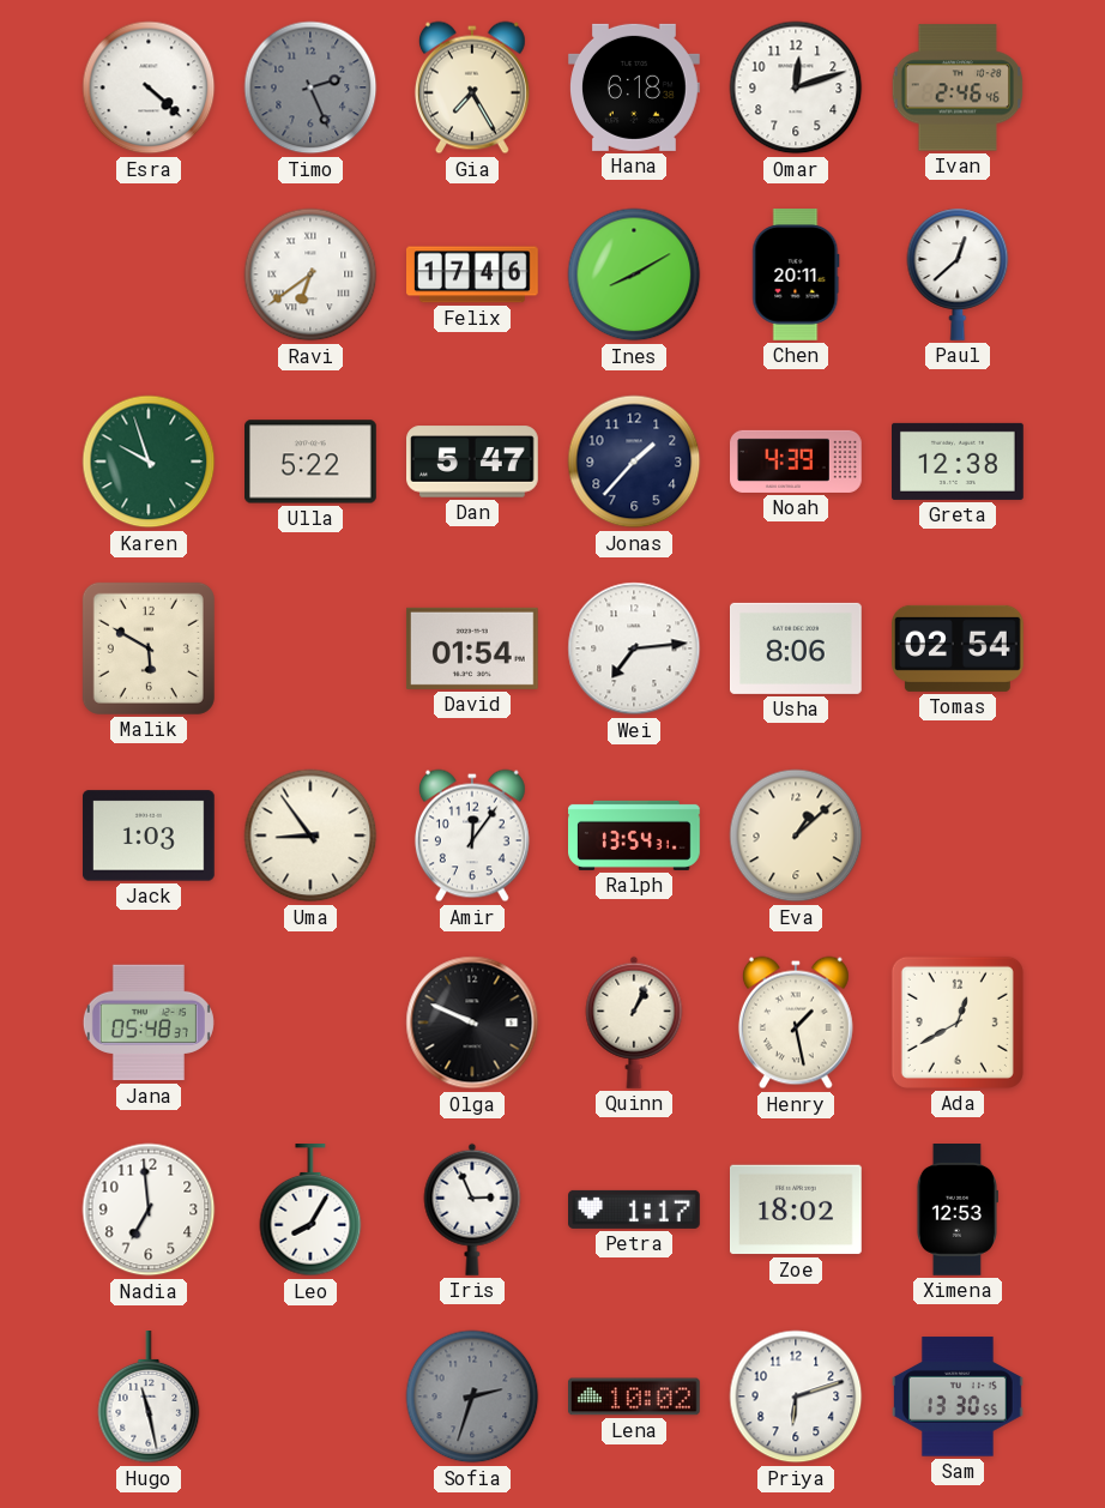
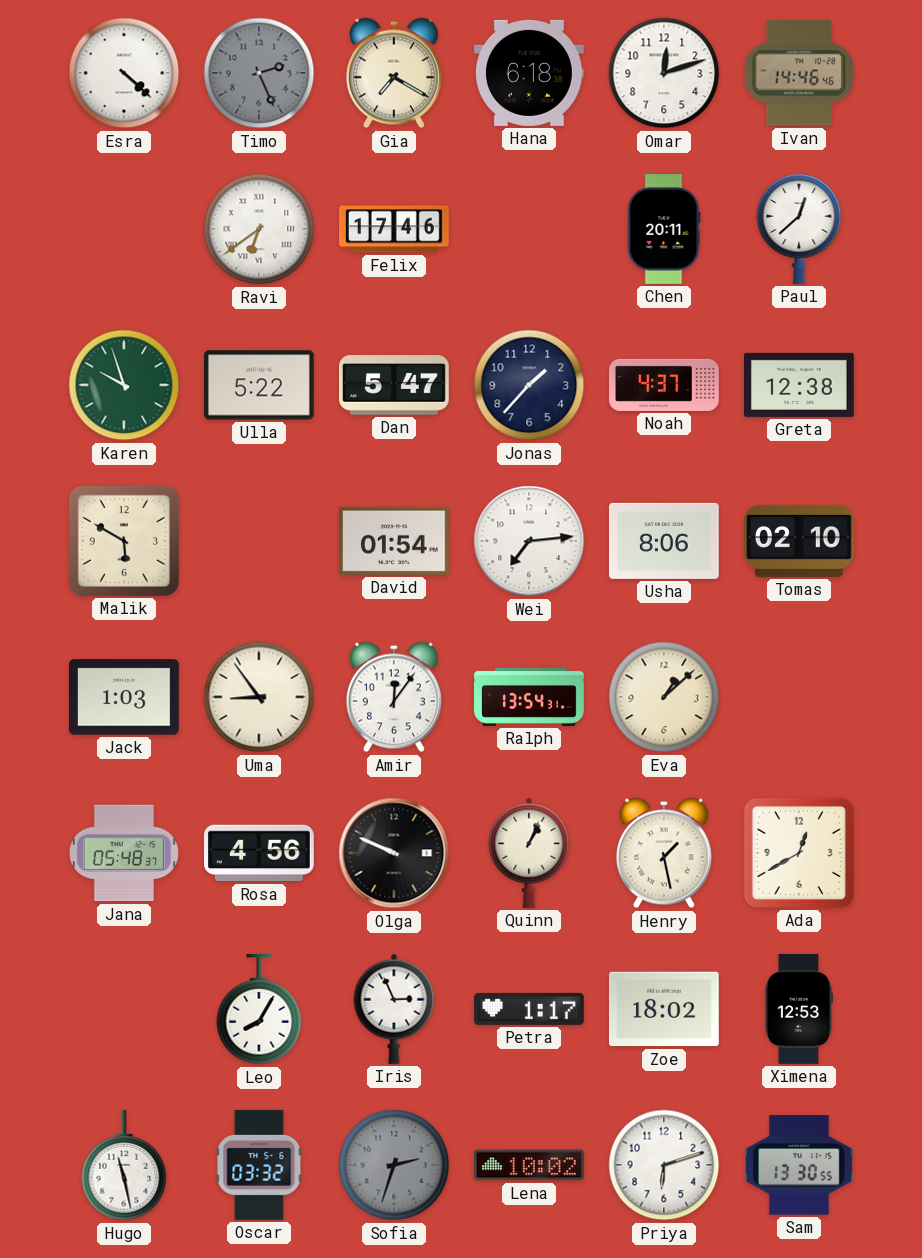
Gia: 7:25 -> 7:20
Ivan: 2:46 -> 14:46
Ines: 8:10 -> none
Noah: 4:39 -> 4:37
Tomas: 02:54 -> 02:10
Rosa: none -> 4:56
Nadia: 6:59 -> none
Oscar: none -> 03:32
